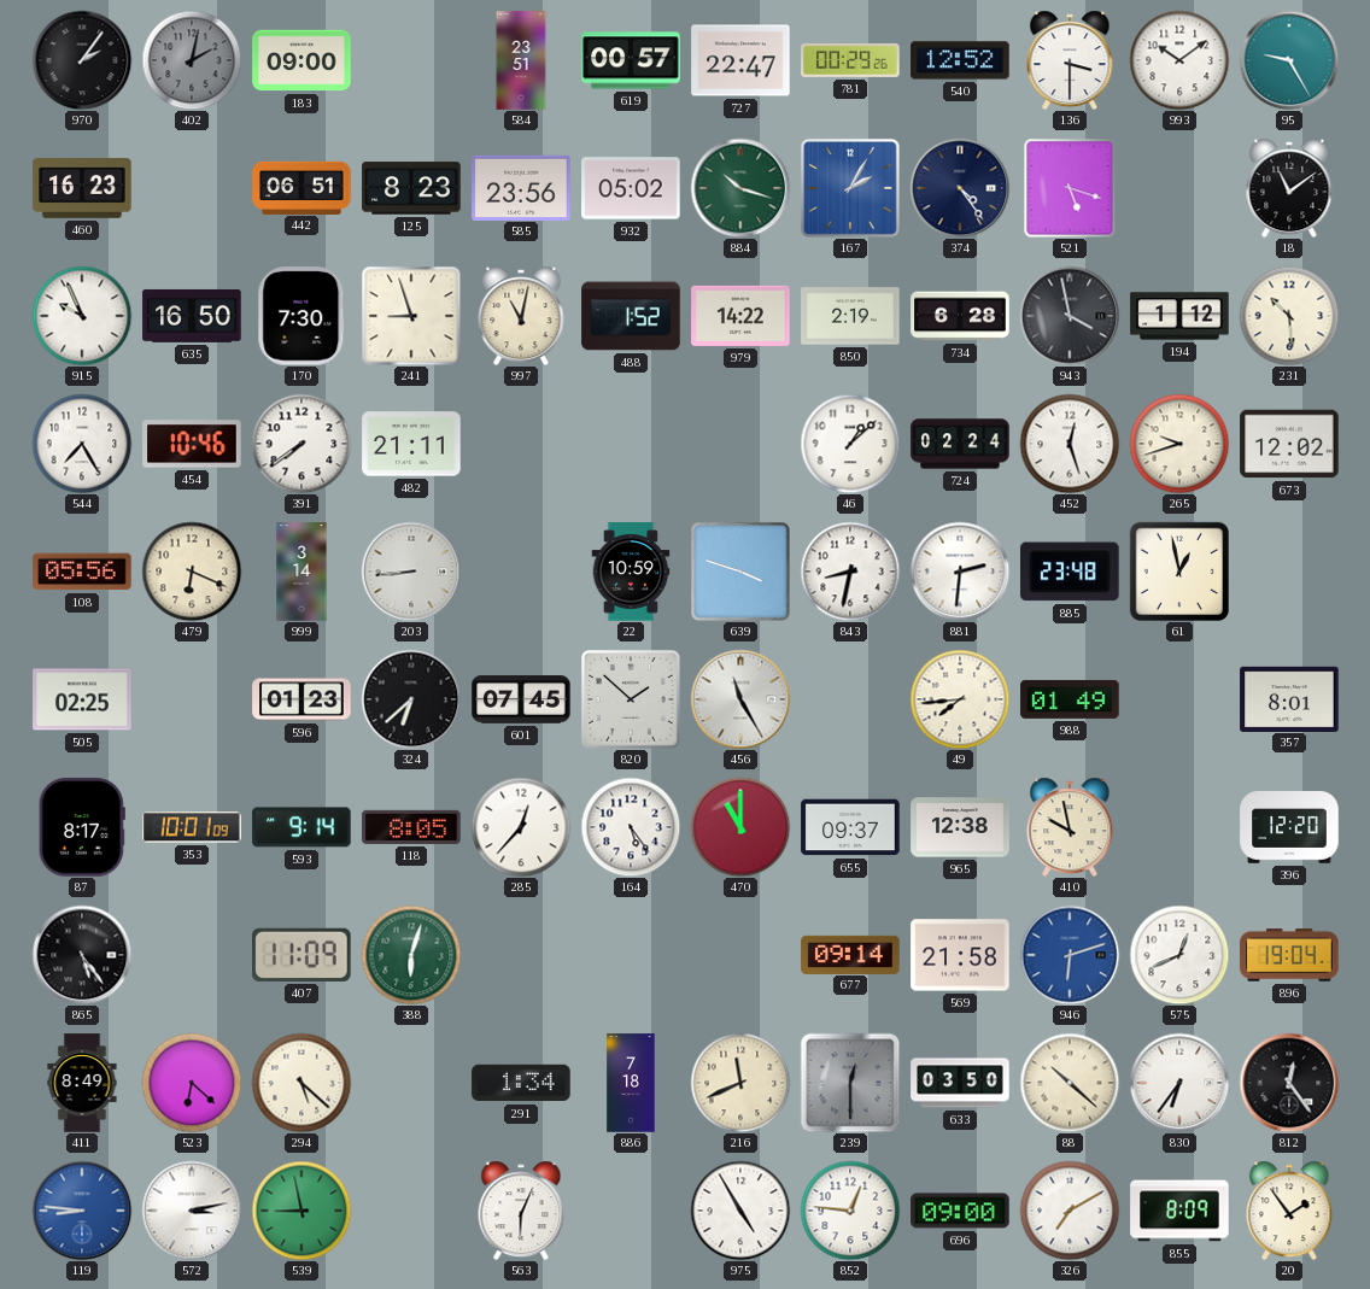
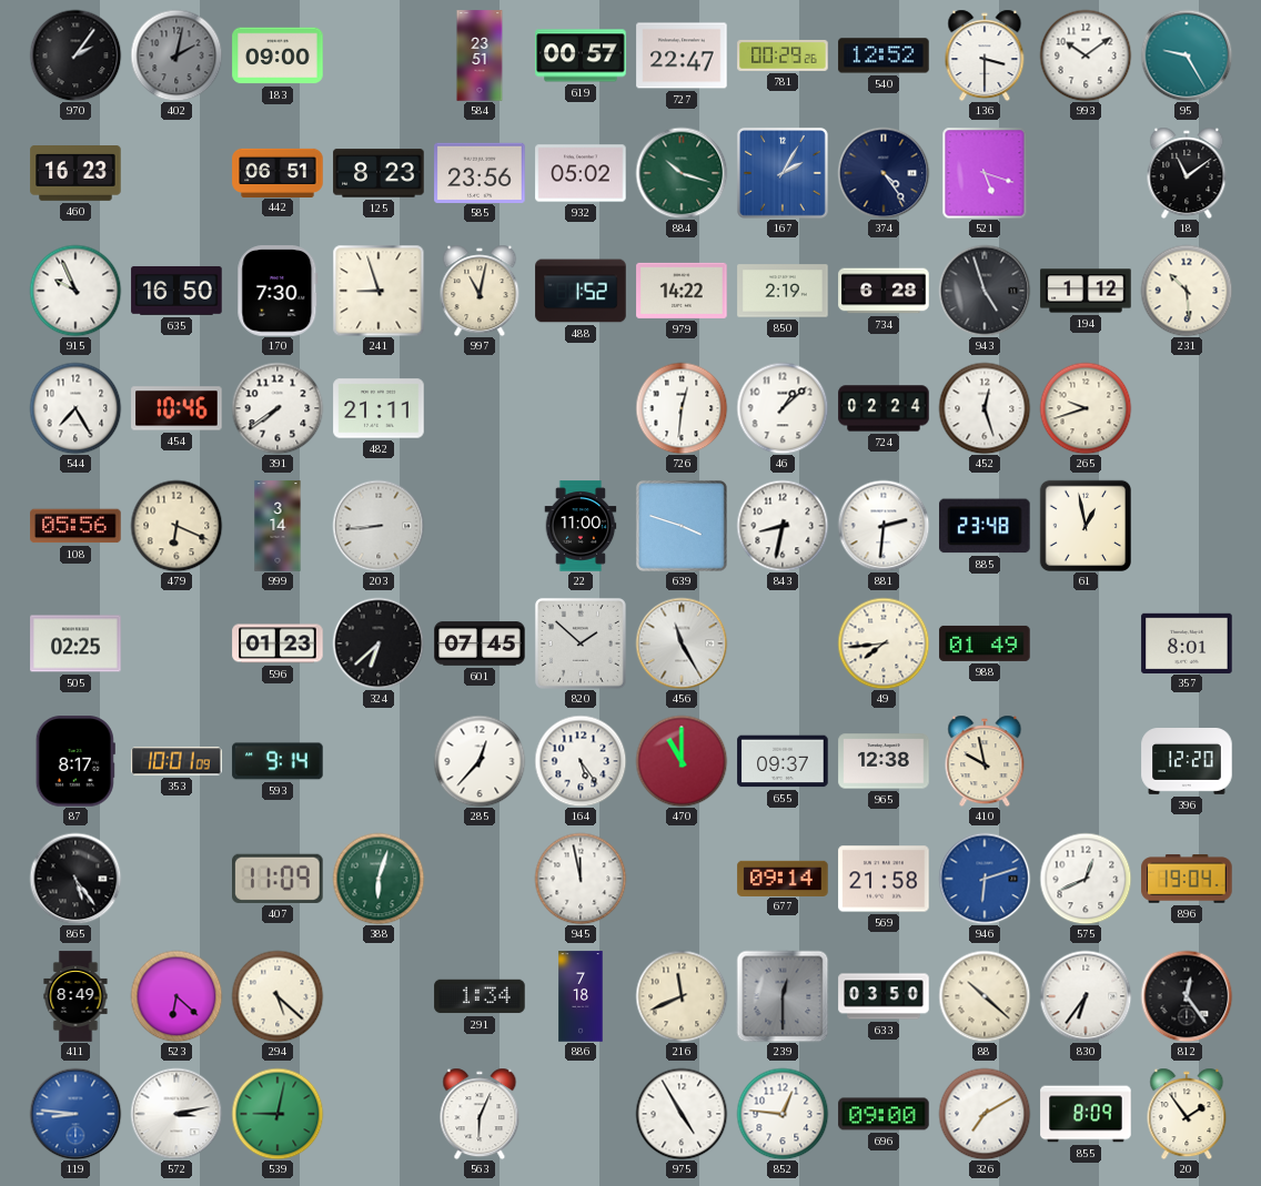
943: 3:58 -> 4:57
726: none -> 12:31
673: 12:02 -> none
22: 10:59 -> 11:00
118: 8:05 -> none
945: none -> 11:58
539: 8:58 -> 9:02
